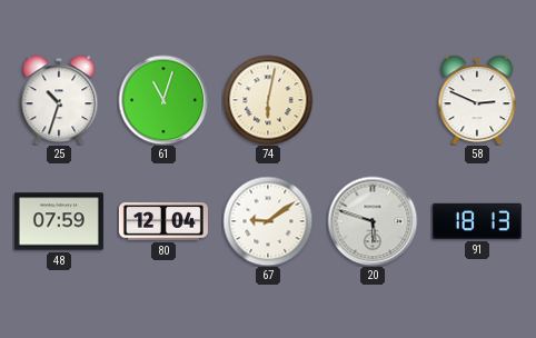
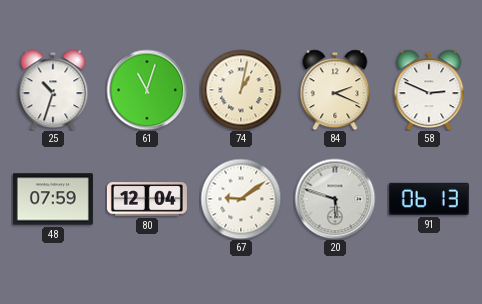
74: 6:02 -> 1:02
84: none -> 2:19
91: 18:13 -> 06:13
